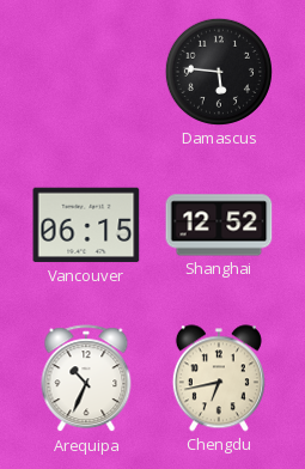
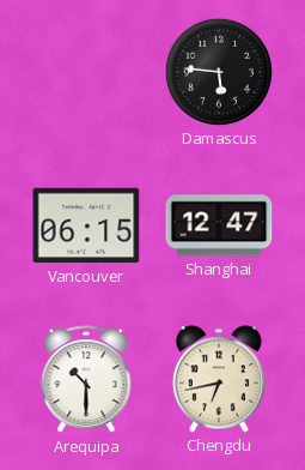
Shanghai: 12:52 -> 12:47
Arequipa: 10:34 -> 10:30
